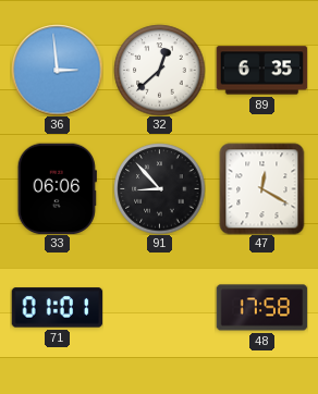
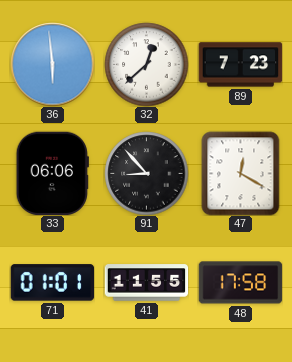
36: 2:59 -> 5:59
89: 6:35 -> 7:23
41: none -> 11:55
